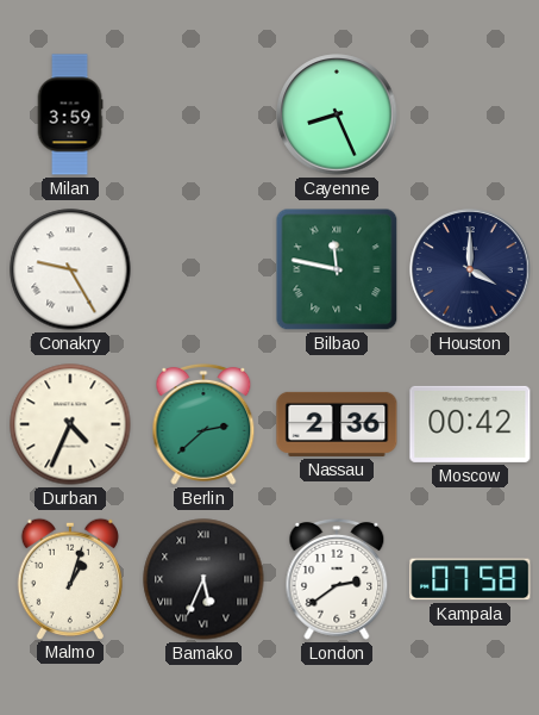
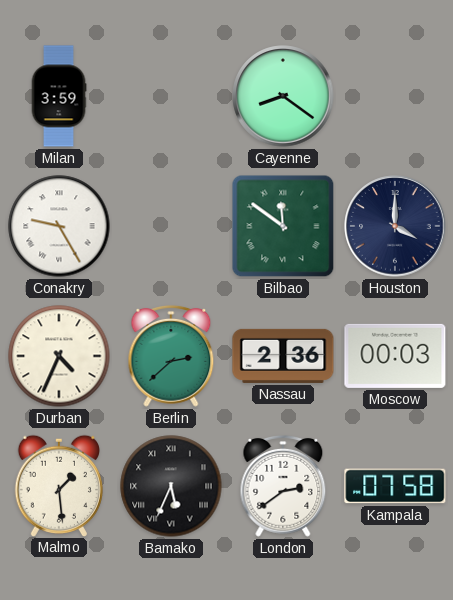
Cayenne: 8:26 -> 8:21
Bilbao: 11:47 -> 11:51
Moscow: 00:42 -> 00:03
Malmo: 1:03 -> 1:29
